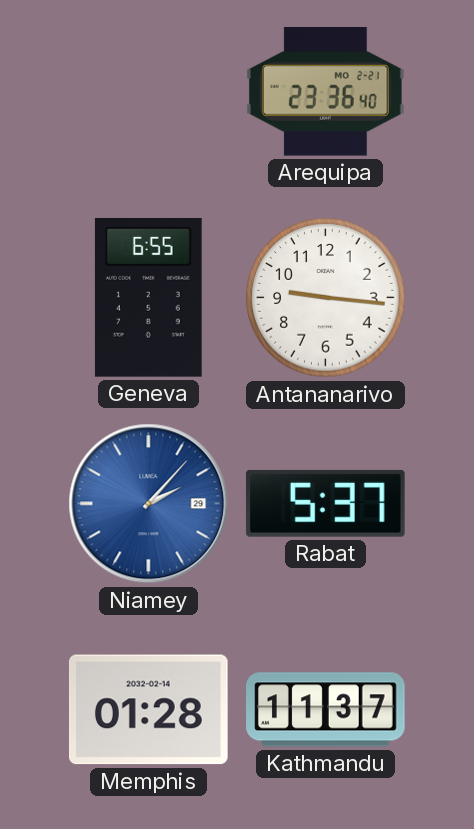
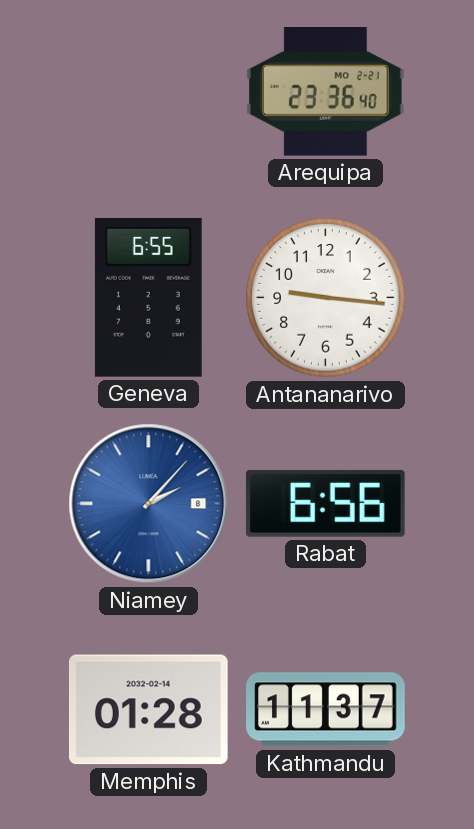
Niamey date: 29 -> 8
Rabat: 5:37 -> 6:56
